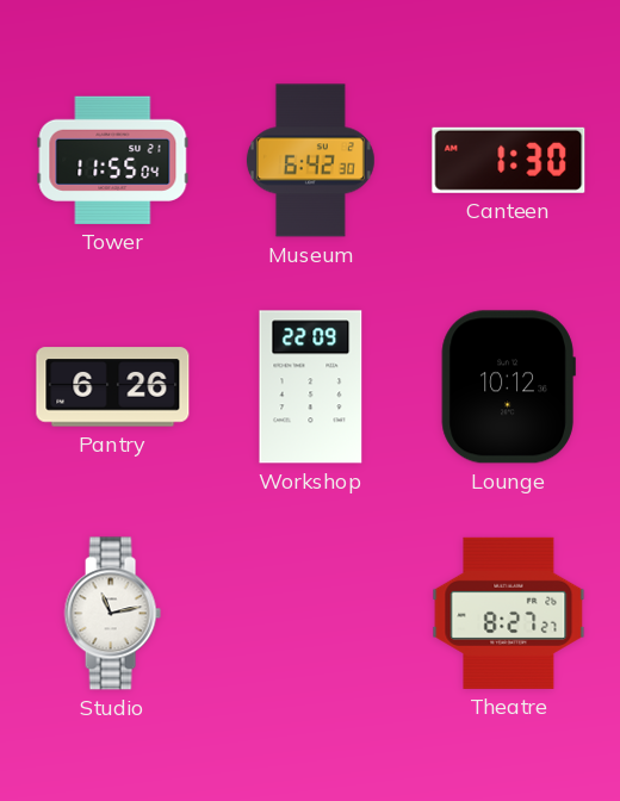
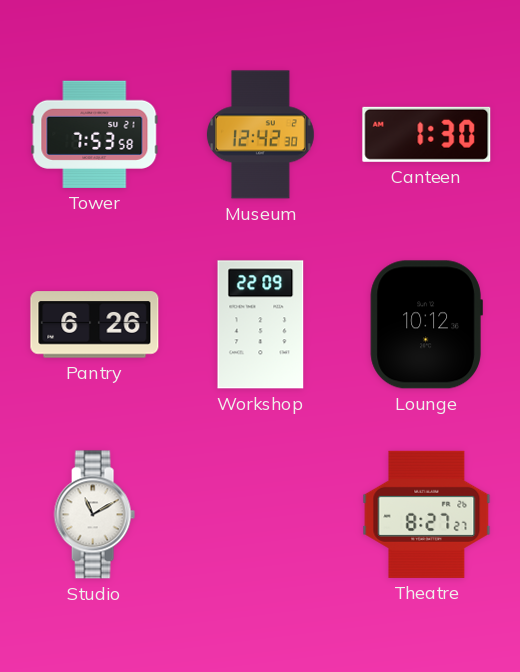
Tower: 11:55 -> 7:53
Museum: 6:42 -> 12:42
Studio: 11:13 -> 11:10
